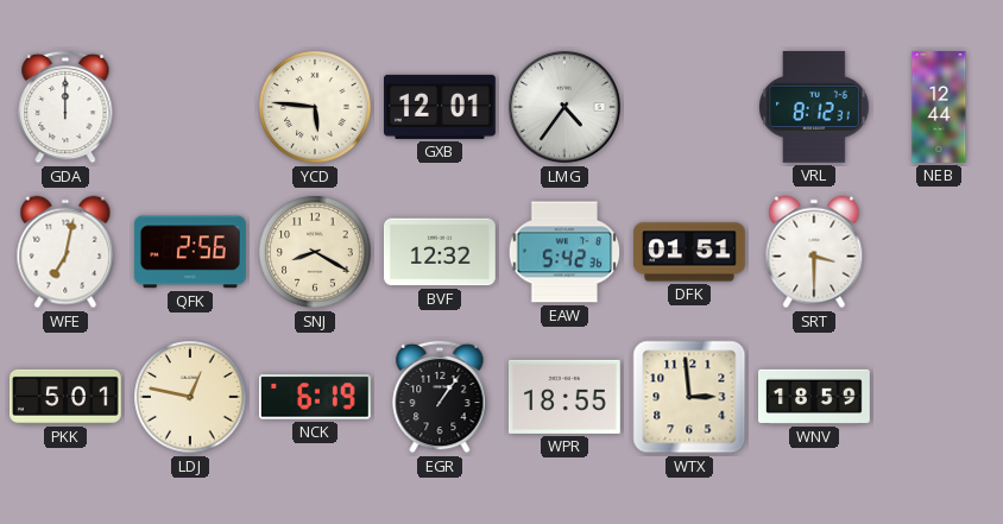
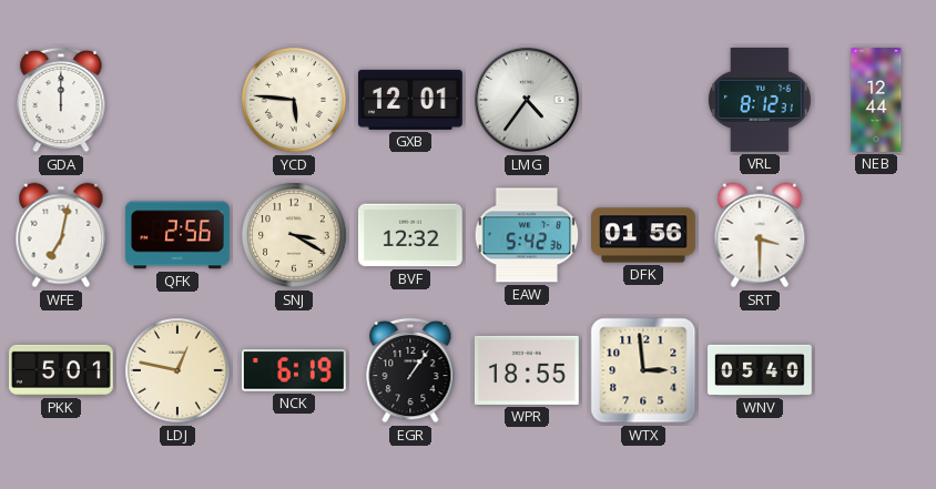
SNJ: 8:20 -> 3:20
DFK: 01:51 -> 01:56
WNV: 18:59 -> 05:40
